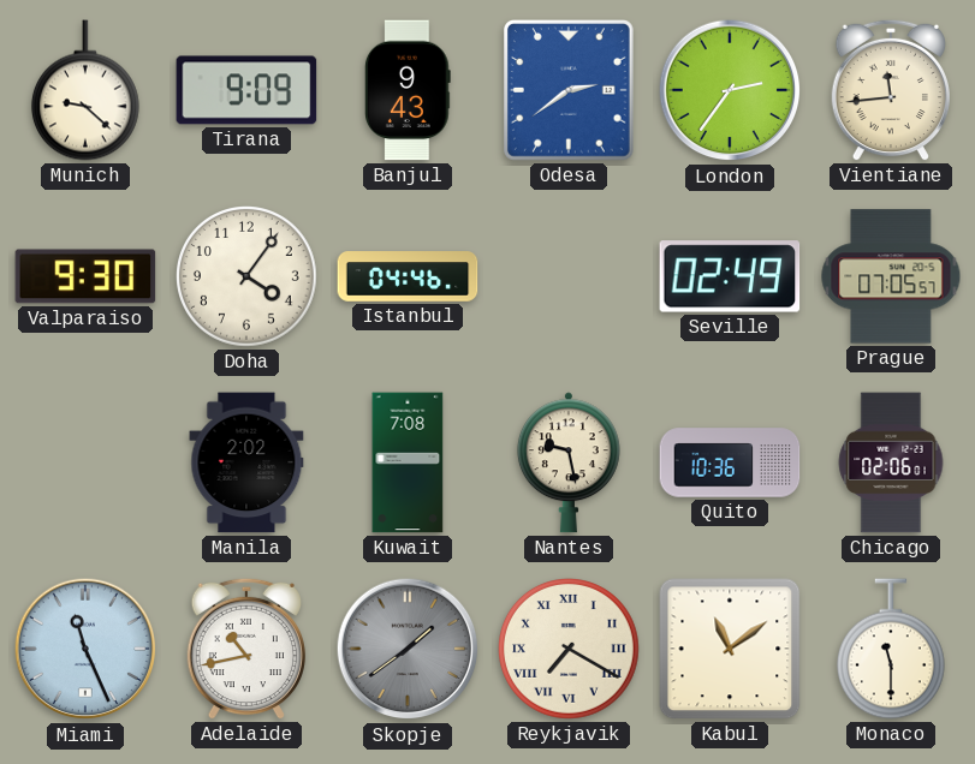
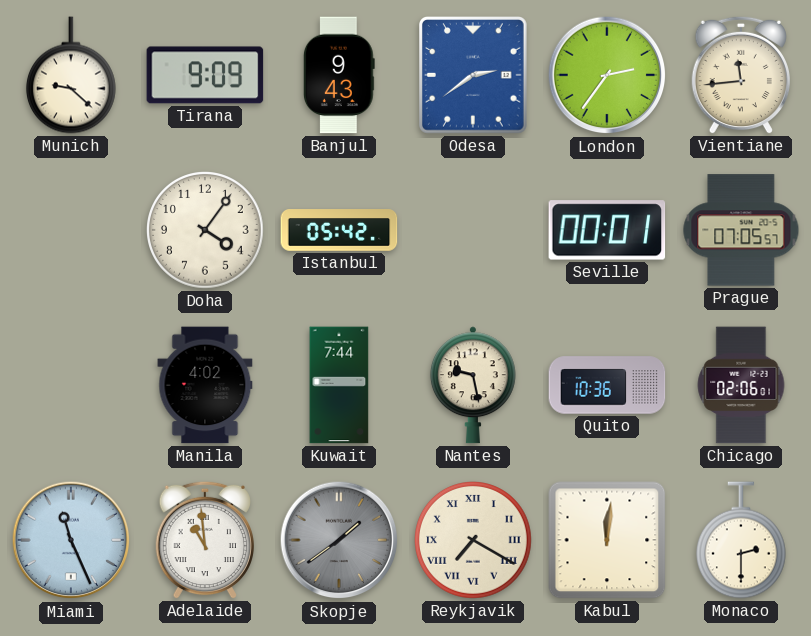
Valparaiso: 9:30 -> none
Istanbul: 04:46 -> 05:42
Seville: 02:49 -> 00:01
Manila: 2:02 -> 4:02
Kuwait: 7:08 -> 7:44
Adelaide: 10:43 -> 10:59
Kabul: 11:09 -> 12:01
Monaco: 11:30 -> 2:30
